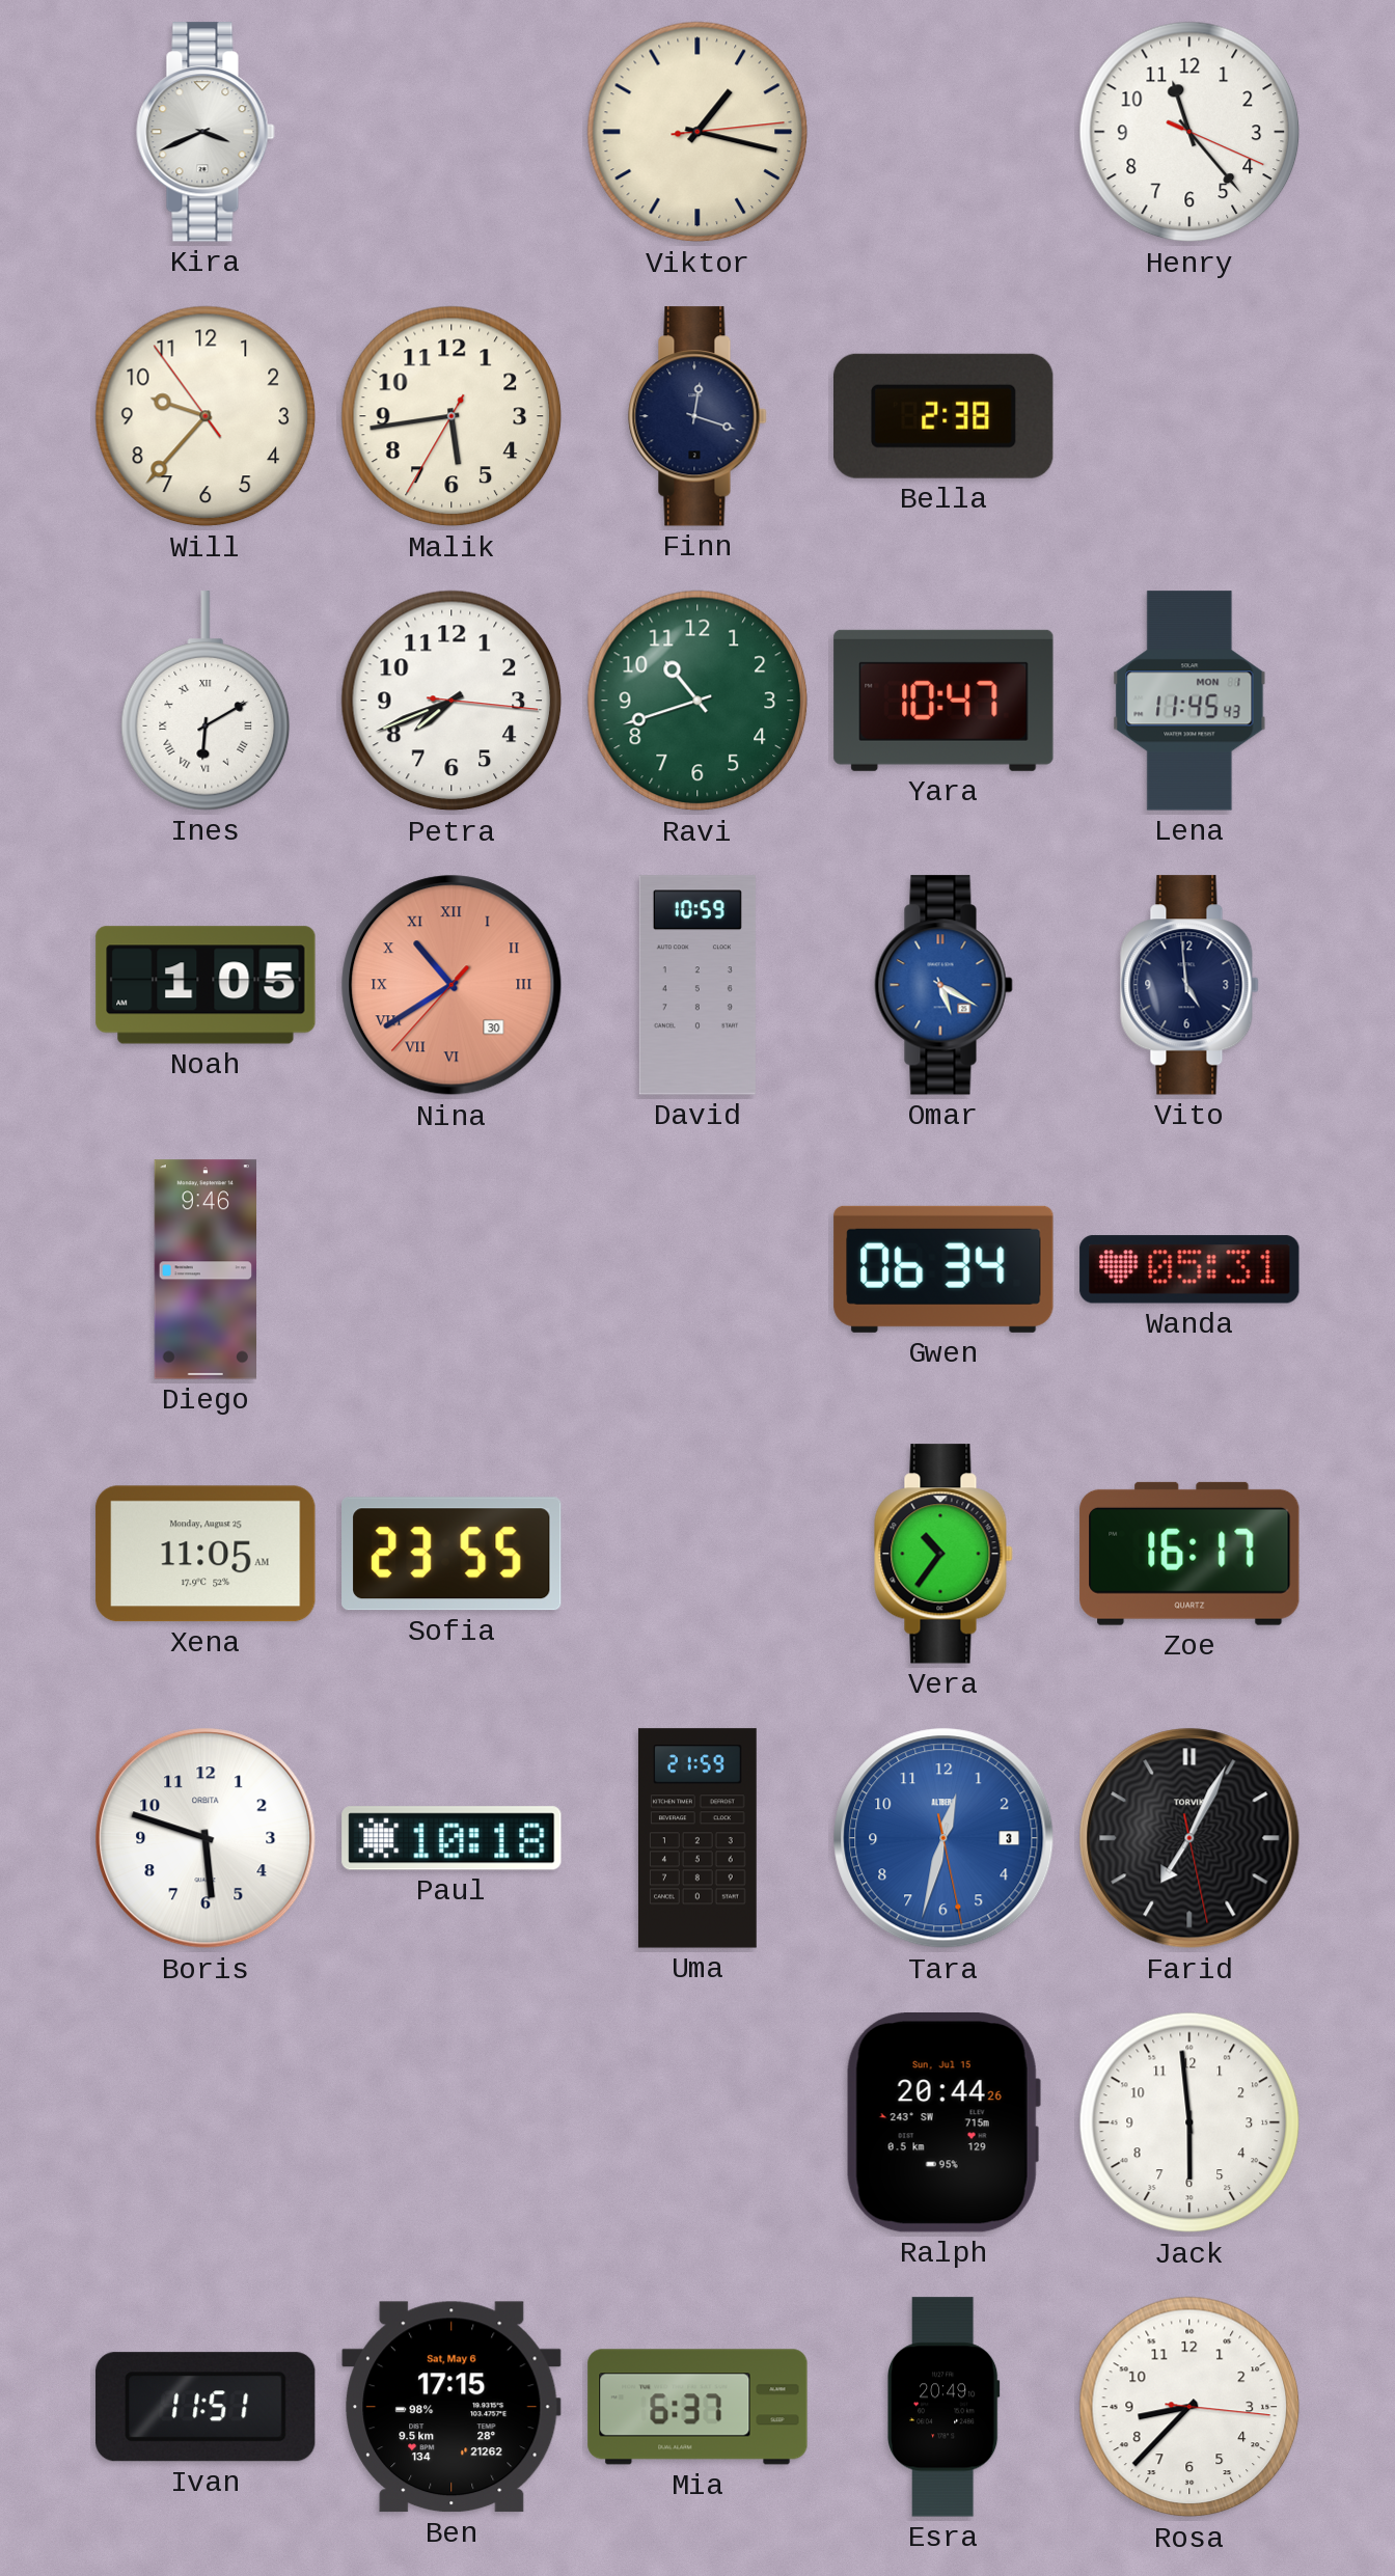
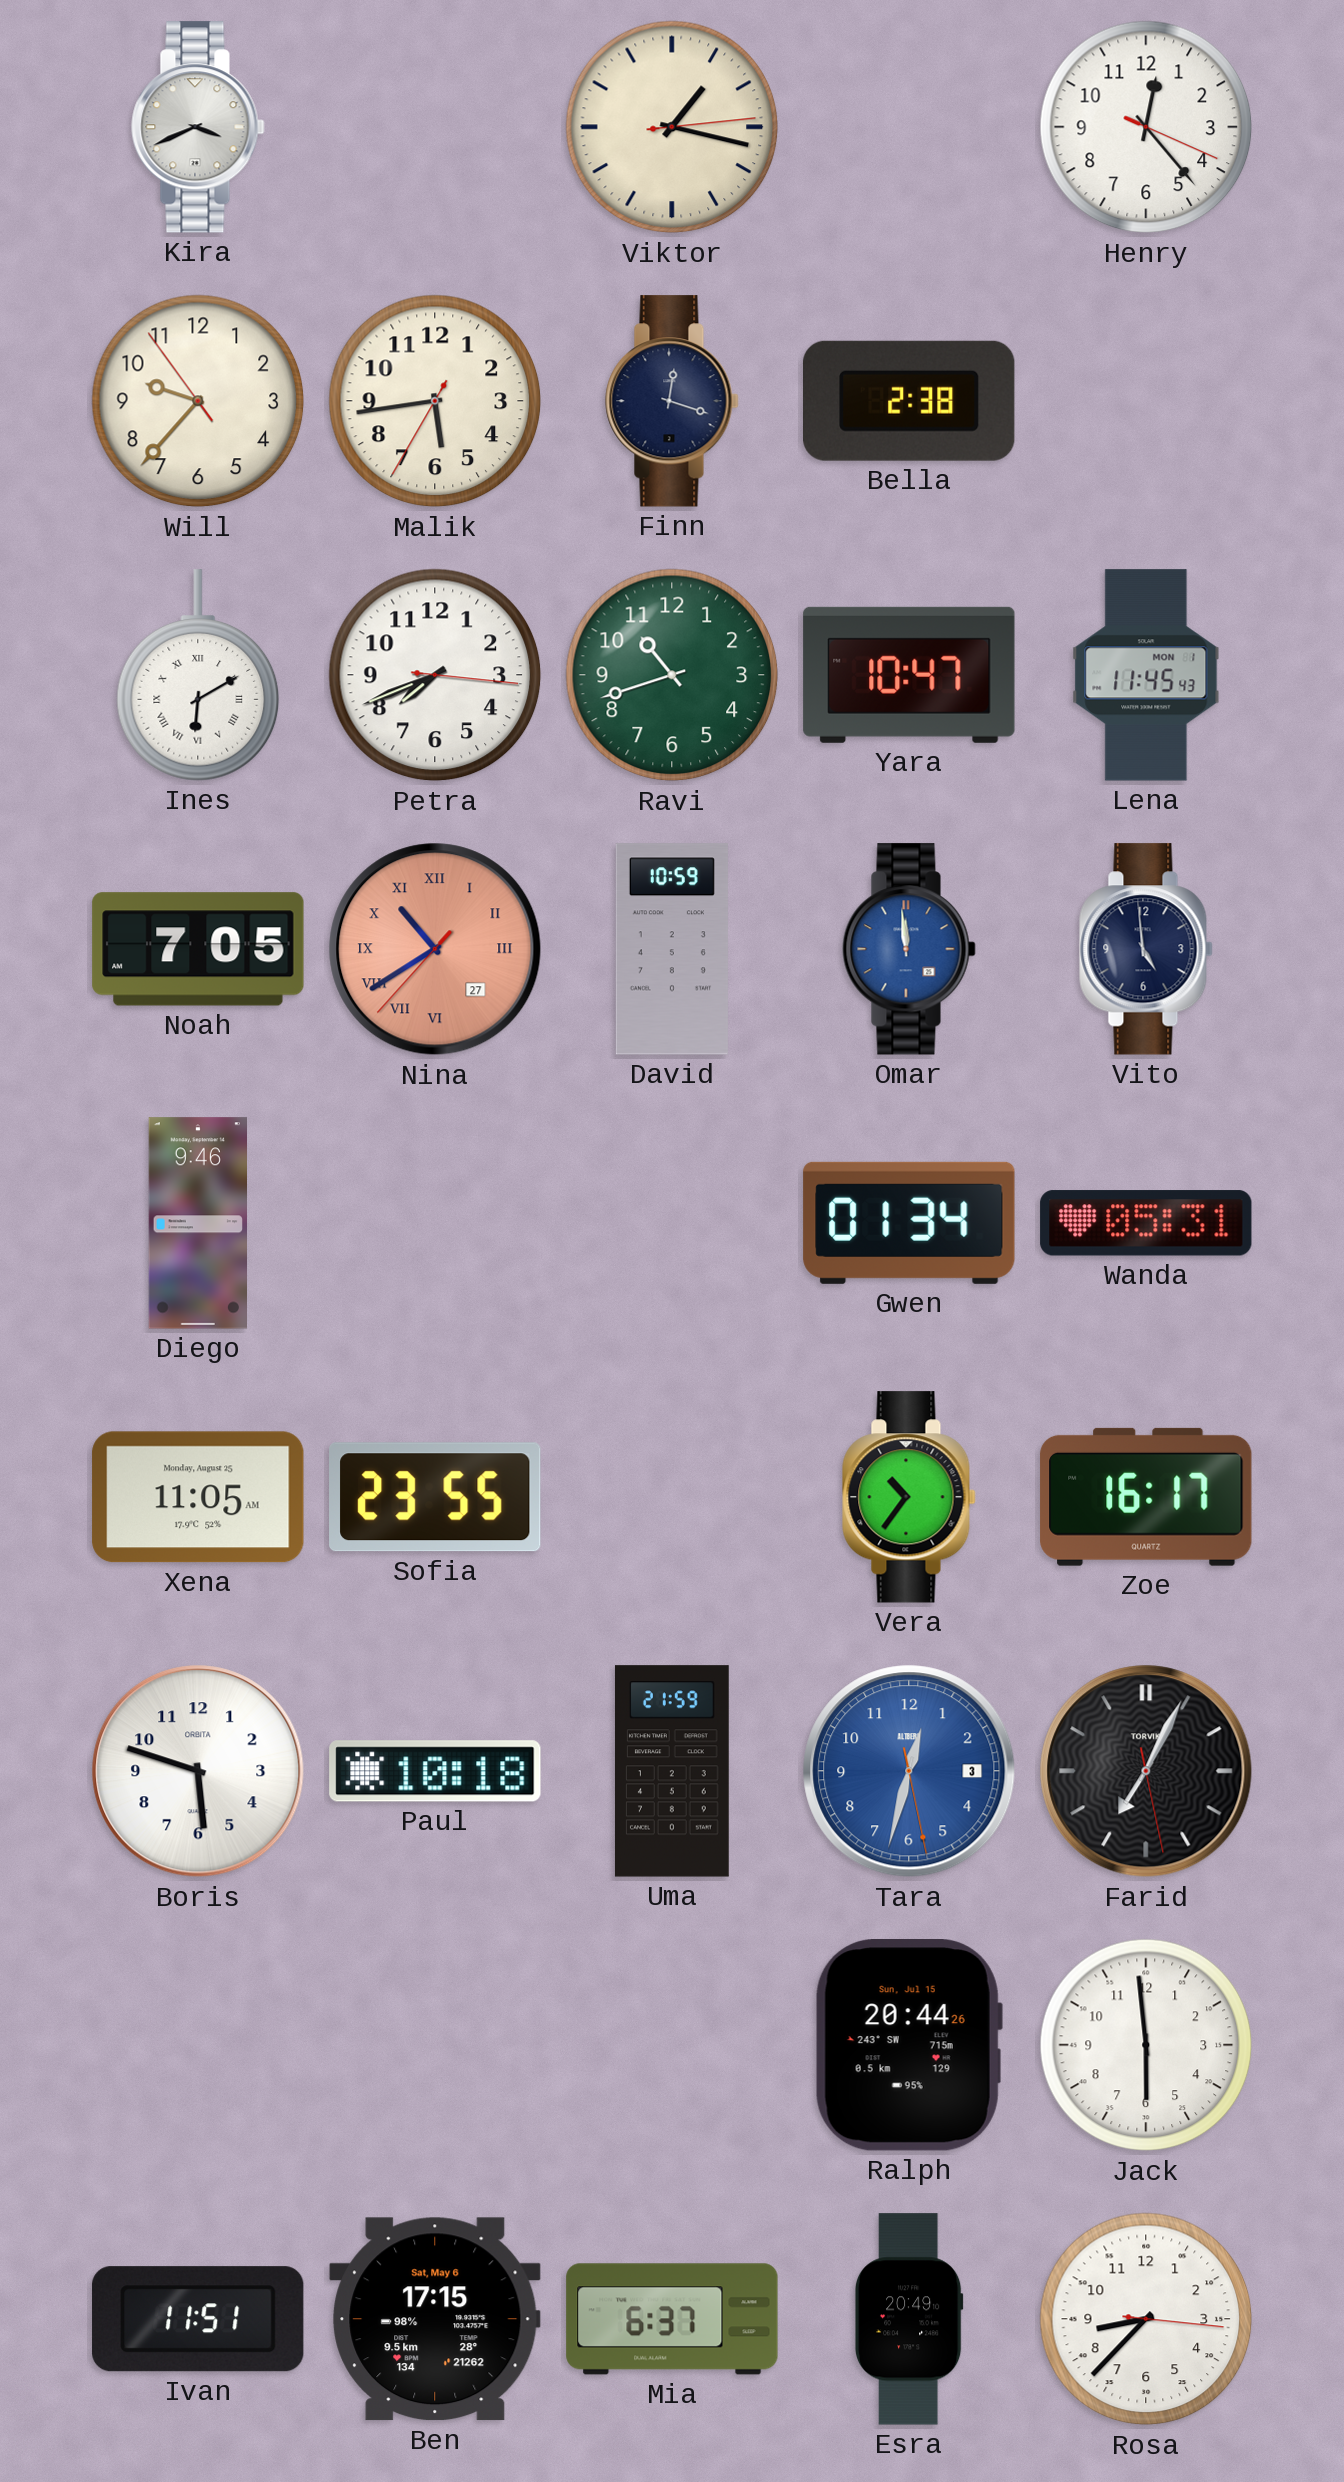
Henry: 11:23 -> 12:23
Noah: 1:05 -> 7:05
Nina date: 30 -> 27
Omar: 5:20 -> 11:59
Gwen: 06:34 -> 01:34
